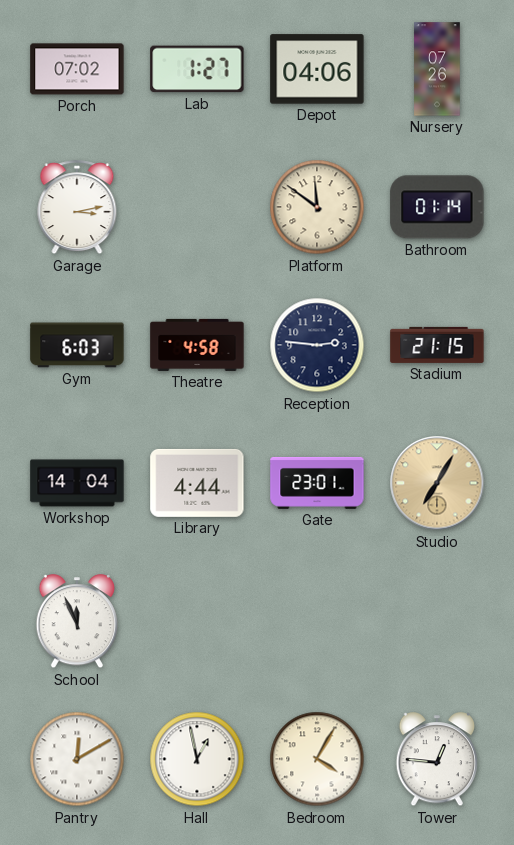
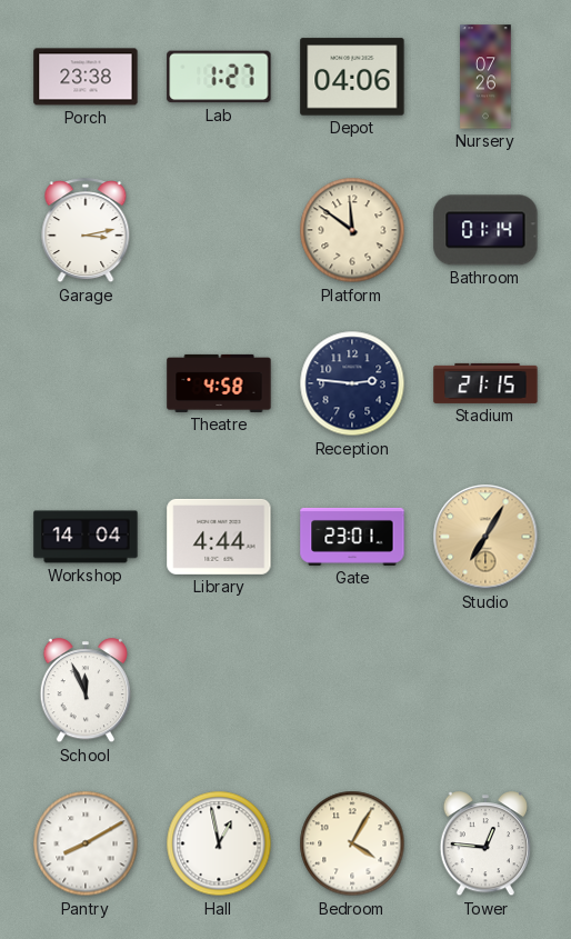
Porch: 07:02 -> 23:38
Gym: 6:03 -> none
Pantry: 12:10 -> 8:10
